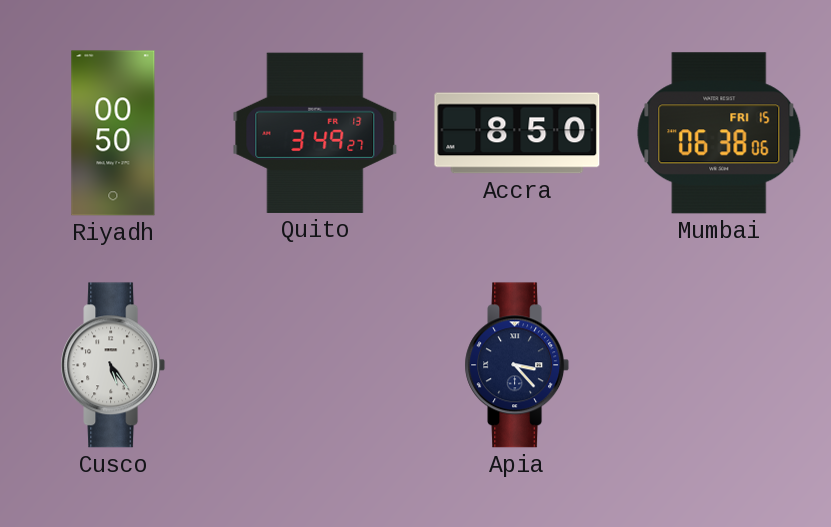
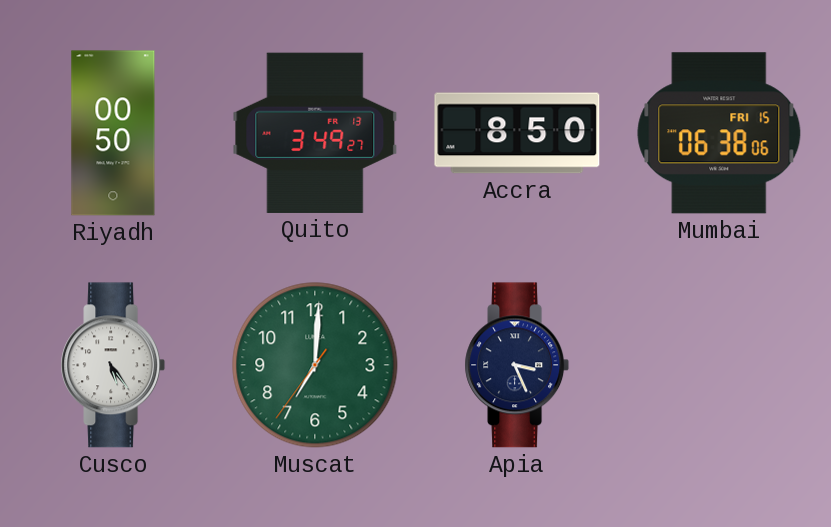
Muscat: none -> 7:00
Apia: 3:23 -> 3:26
